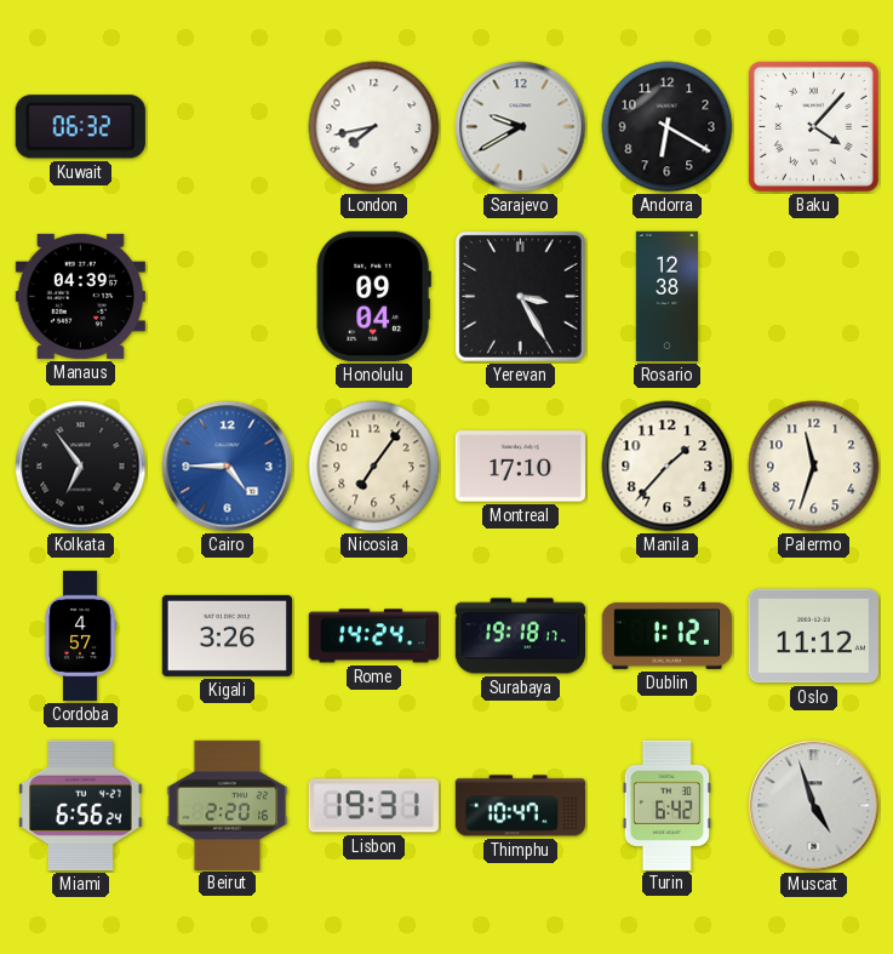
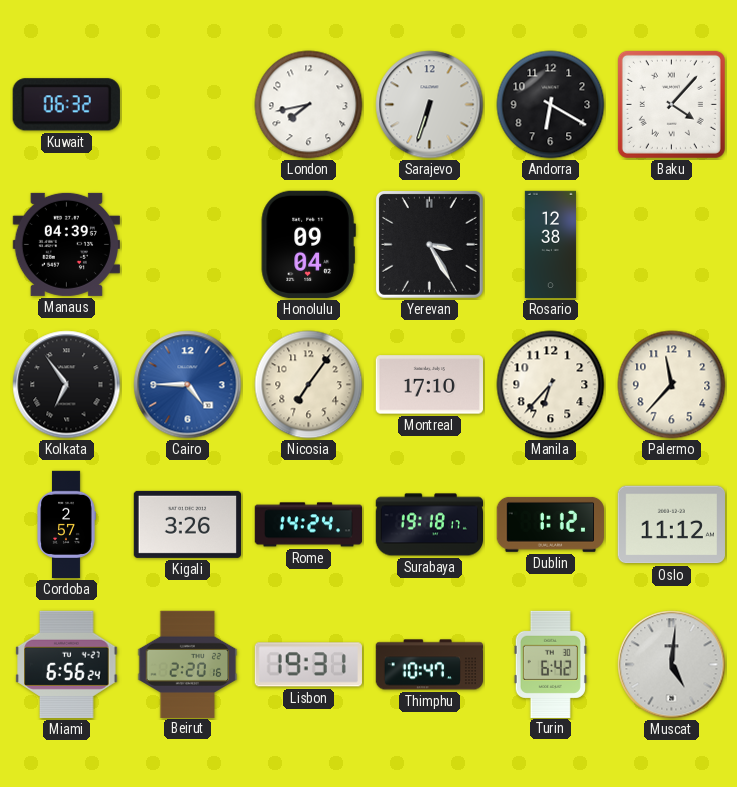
Sarajevo: 9:40 -> 6:33
Manila: 1:37 -> 6:37
Palermo: 11:33 -> 11:37
Cordoba: 4:57 -> 2:57
Muscat: 4:57 -> 5:01
